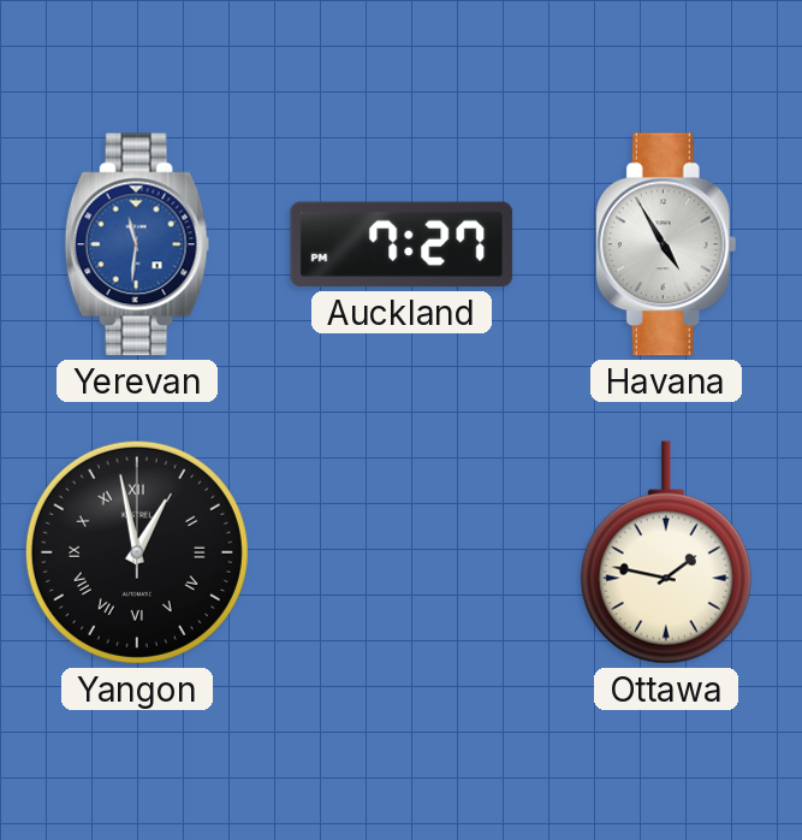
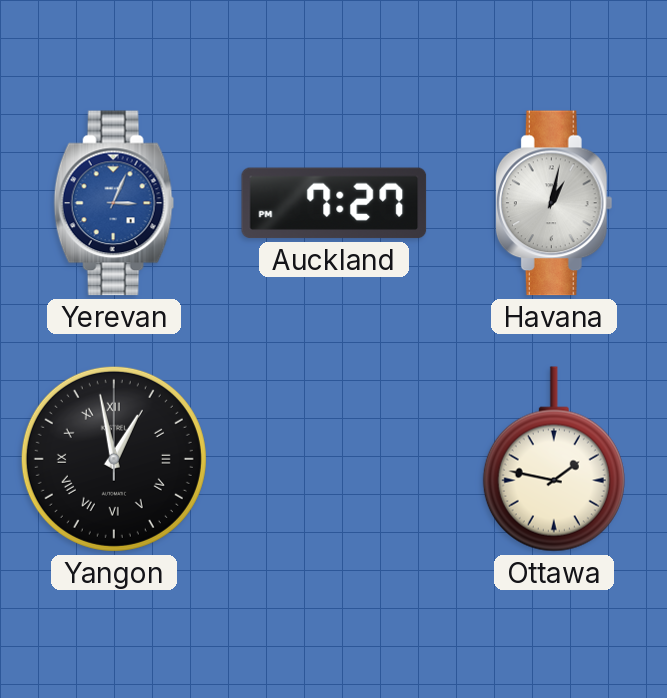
Yerevan: 11:31 -> 3:04
Havana: 4:55 -> 1:02
